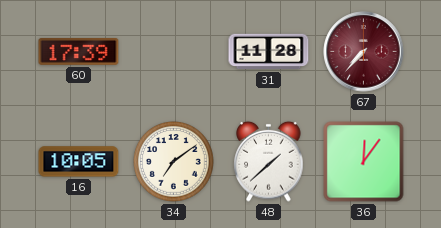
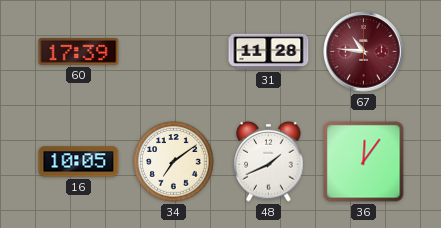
67: 7:37 -> 10:46
48: 1:38 -> 1:41
